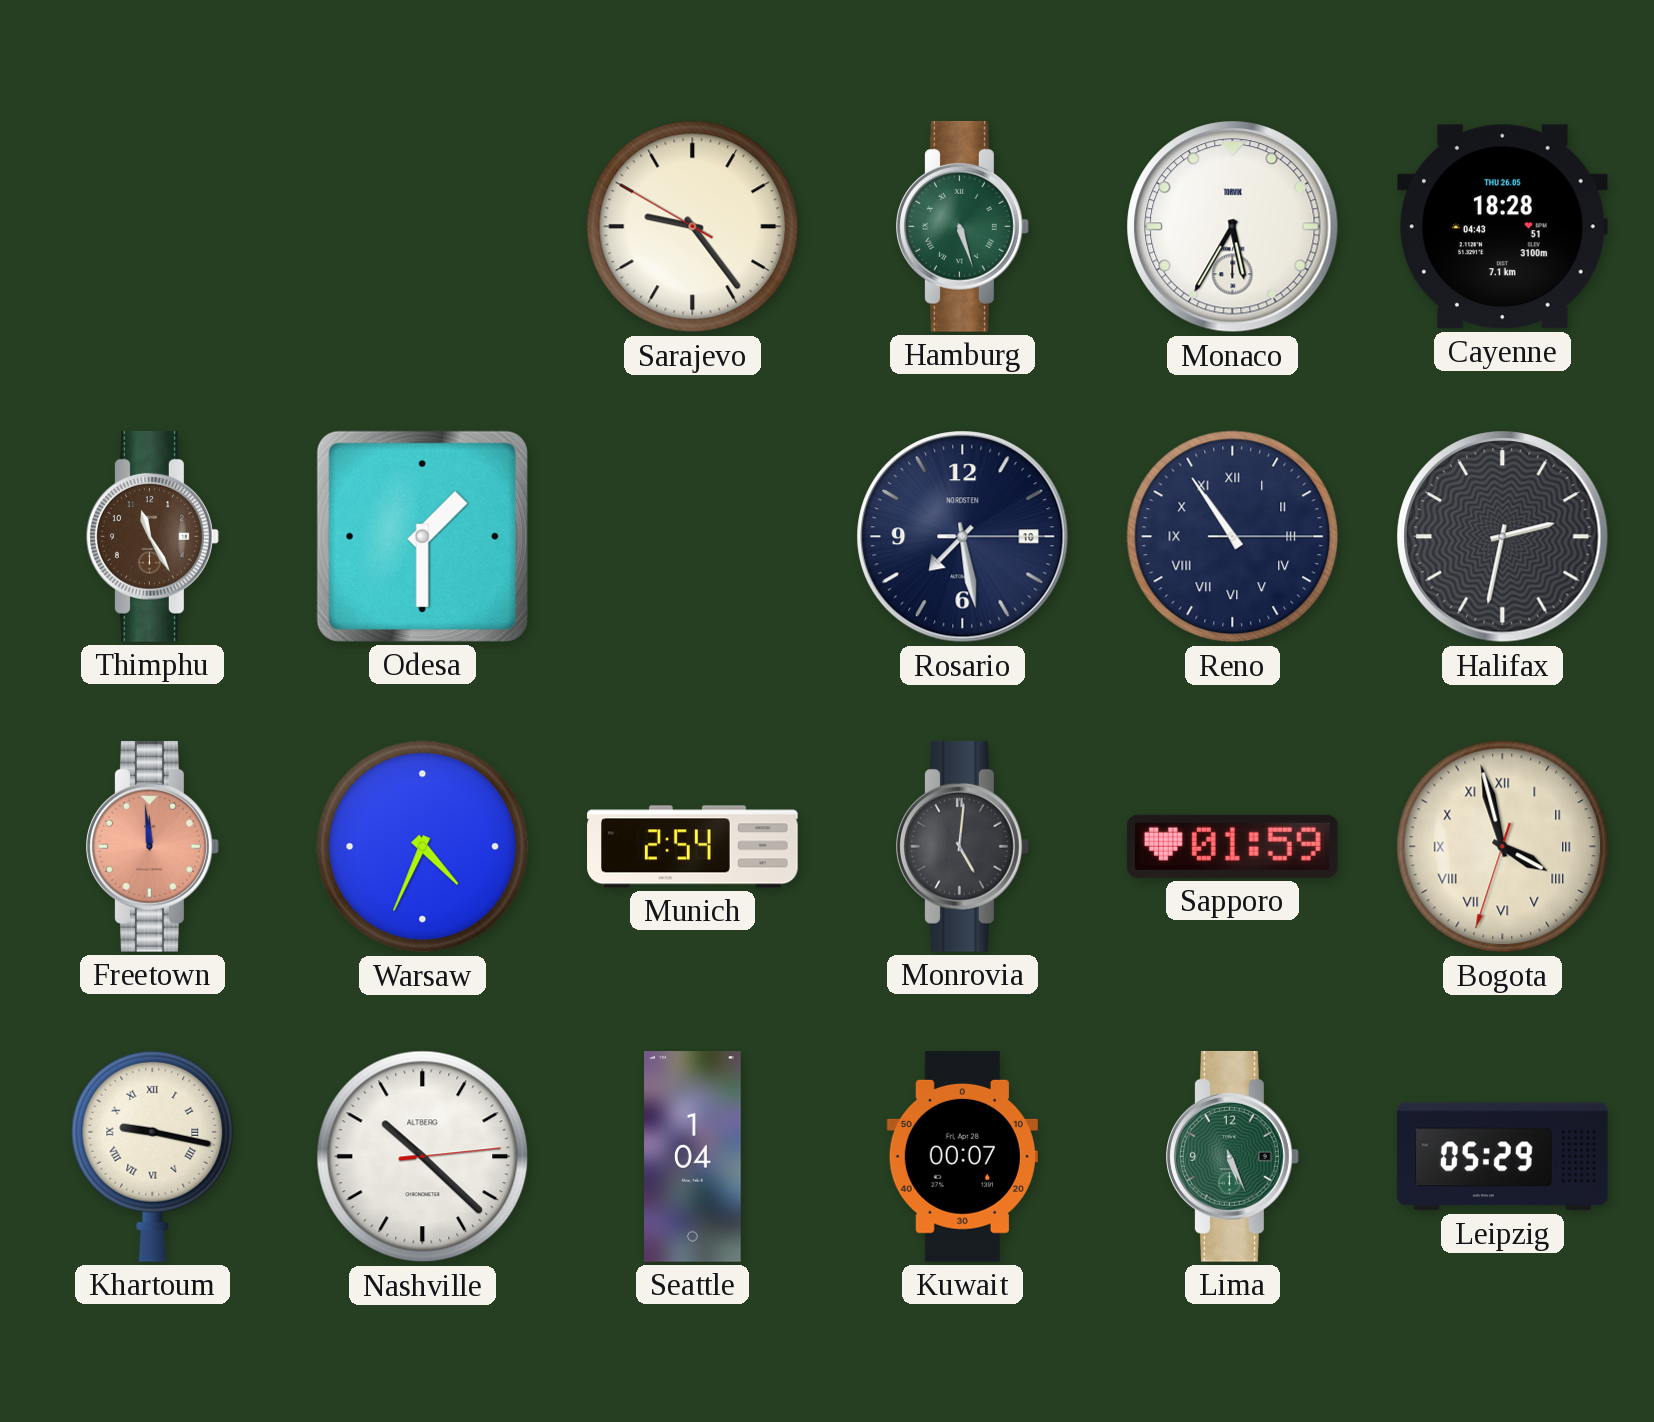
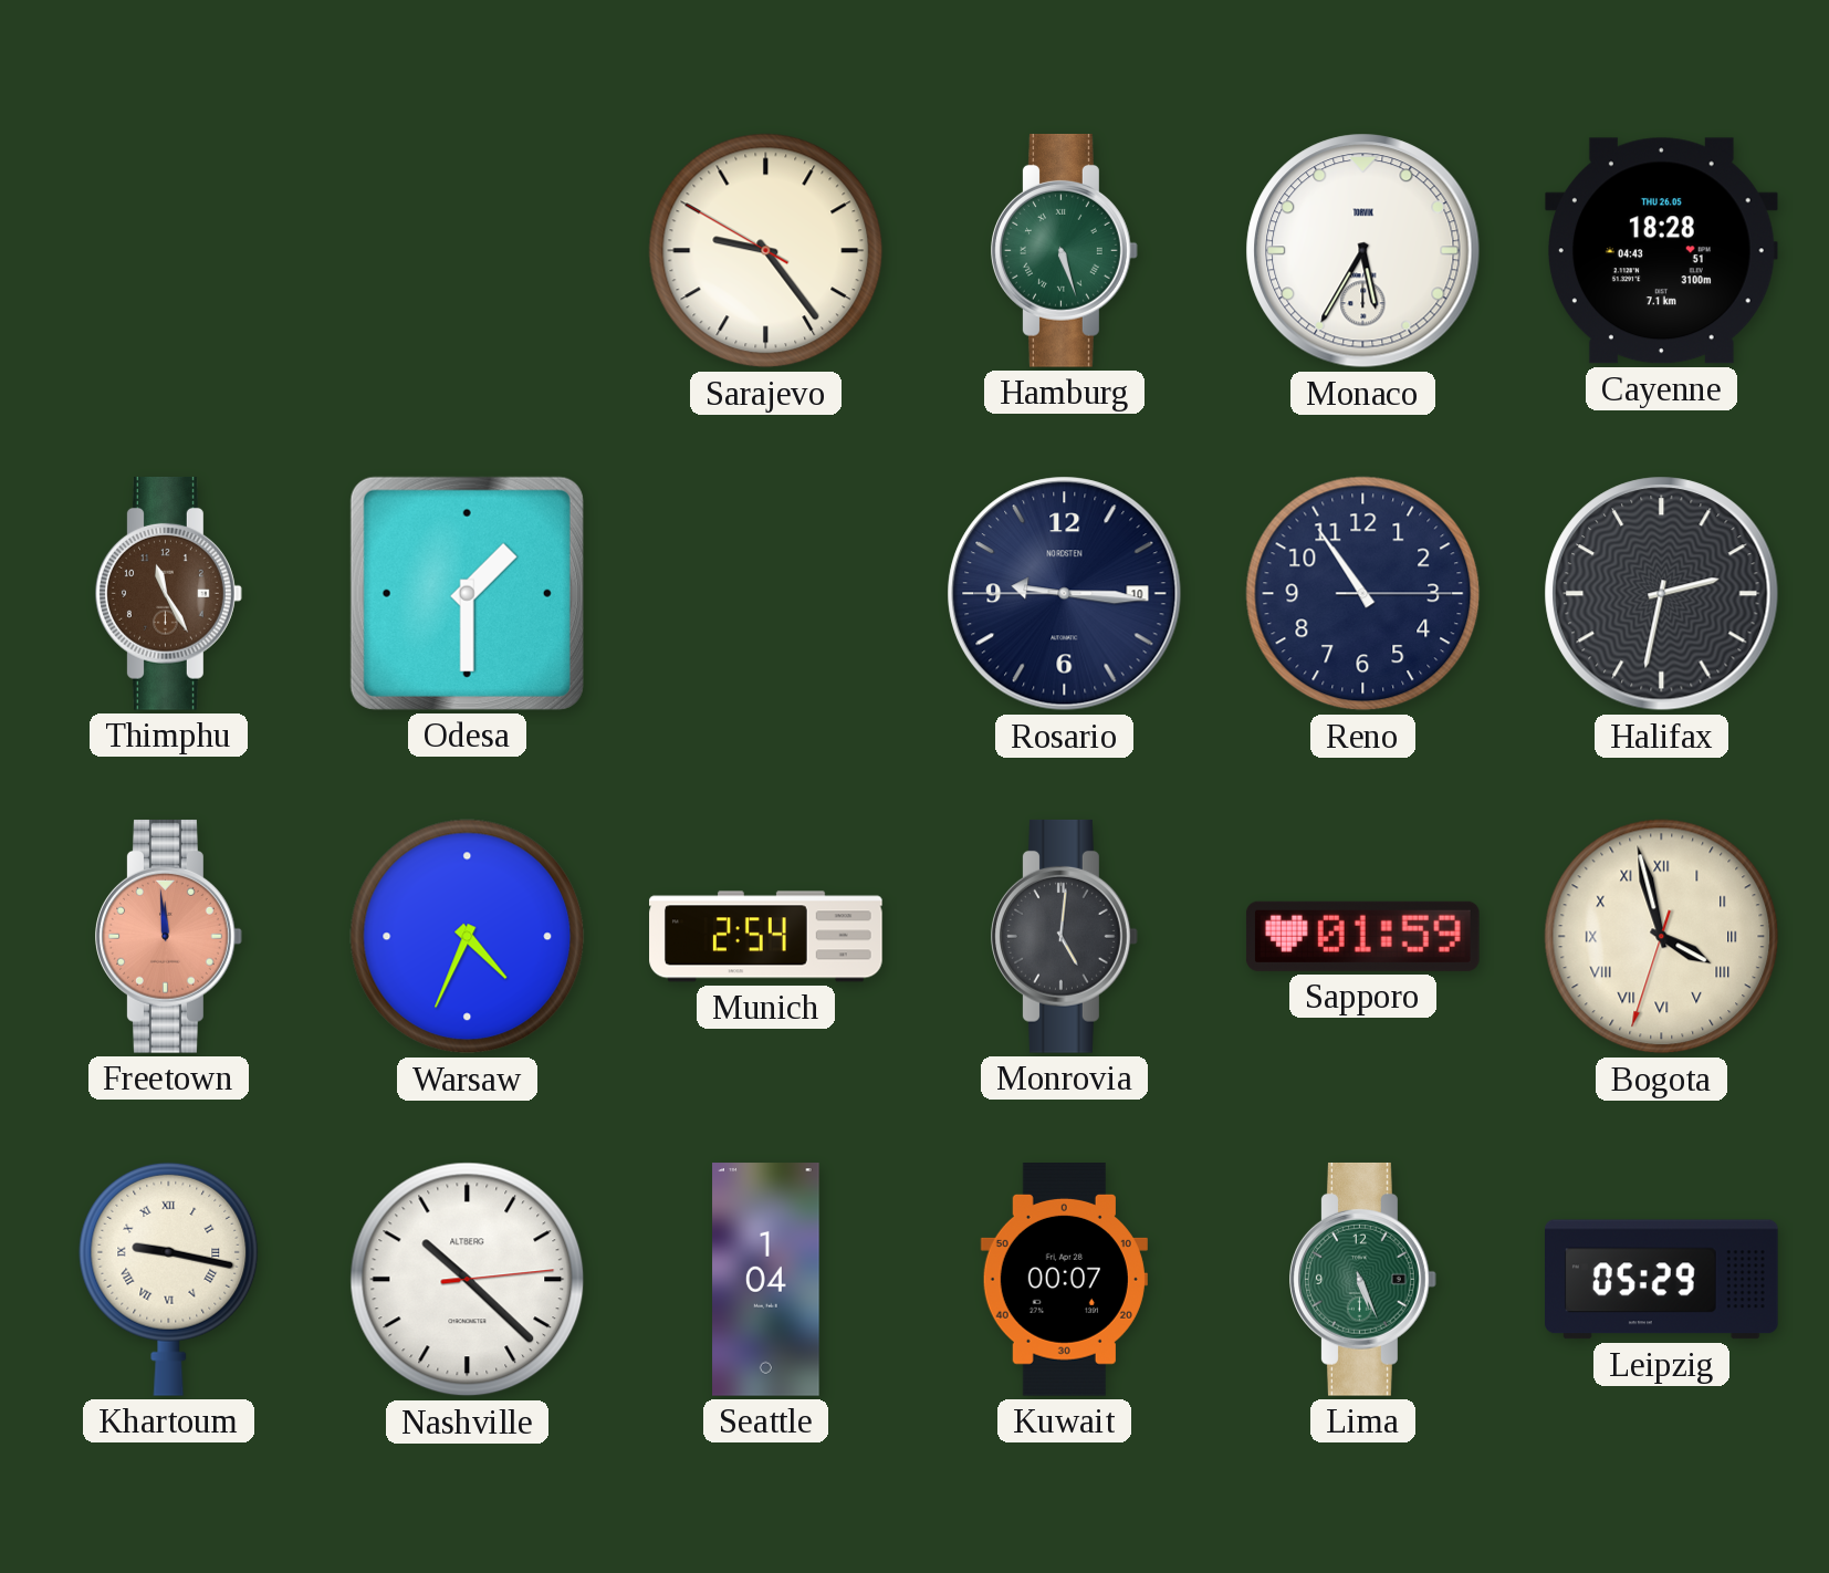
Rosario: 7:28 -> 9:15
Reno numerals: Roman -> Arabic
